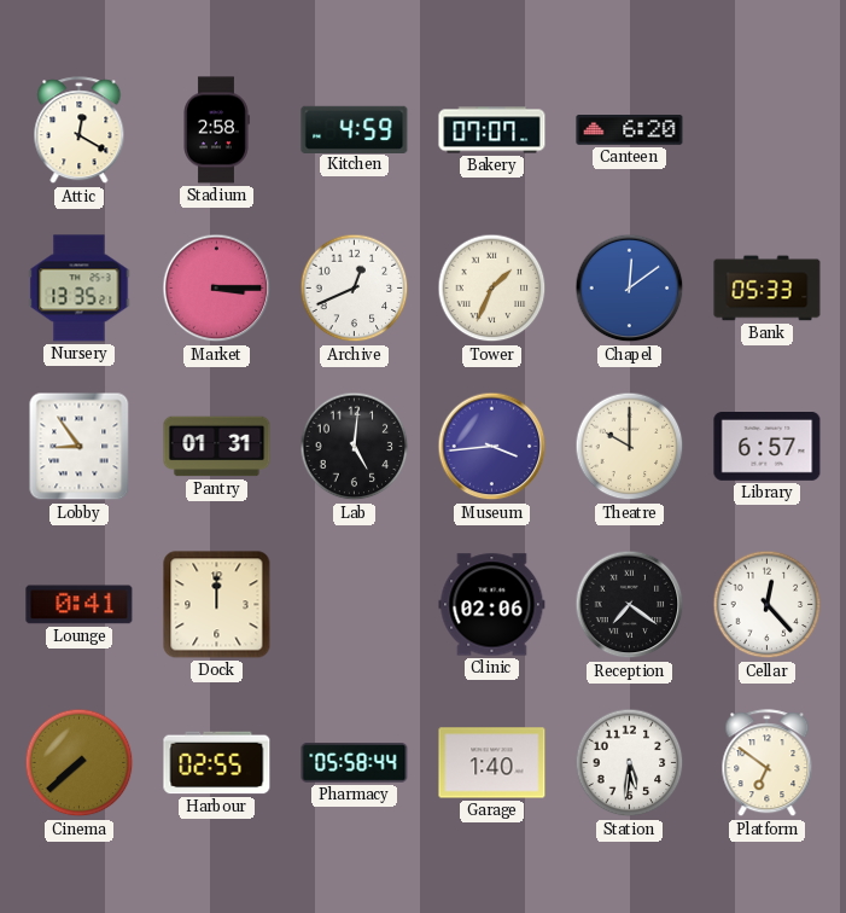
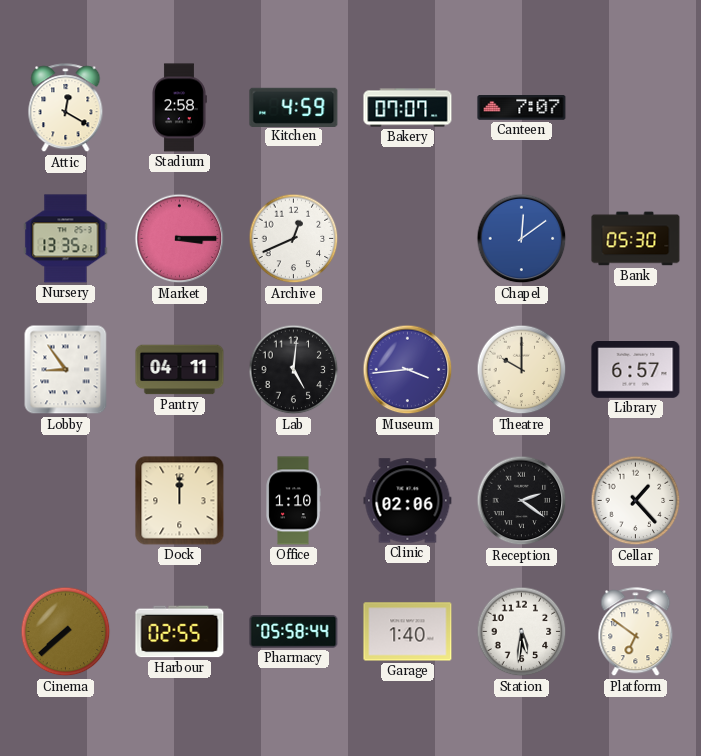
Canteen: 6:20 -> 7:07
Tower: 1:34 -> none
Bank: 05:33 -> 05:30
Pantry: 01:31 -> 04:11
Lounge: 0:41 -> none
Office: none -> 1:10
Reception: 7:21 -> 2:21
Cellar: 12:23 -> 1:23
